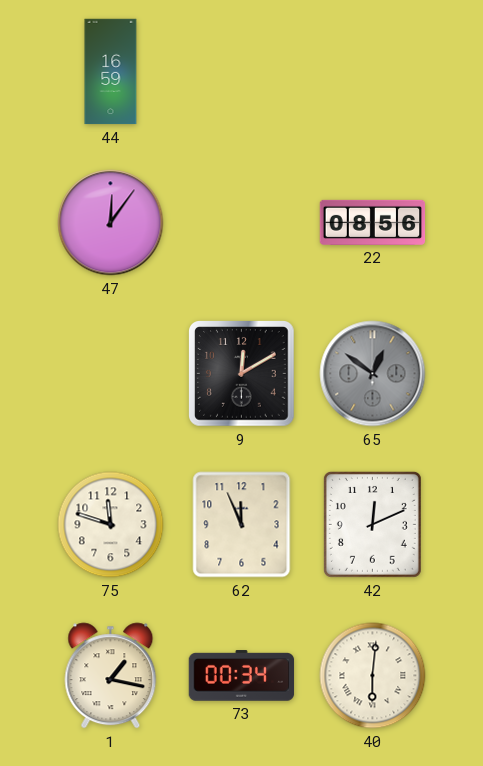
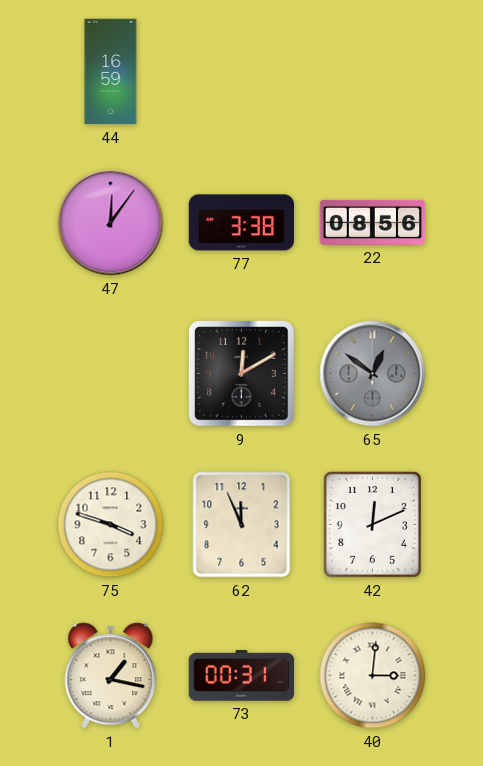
77: none -> 3:38
75: 11:48 -> 3:48
73: 00:34 -> 00:31
40: 6:01 -> 3:01
